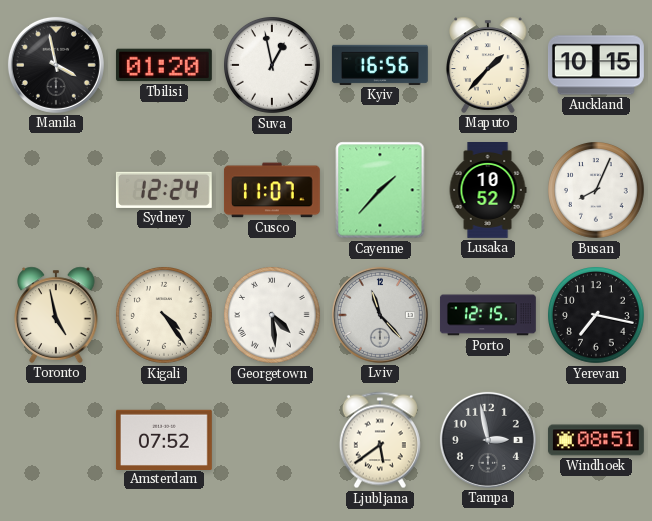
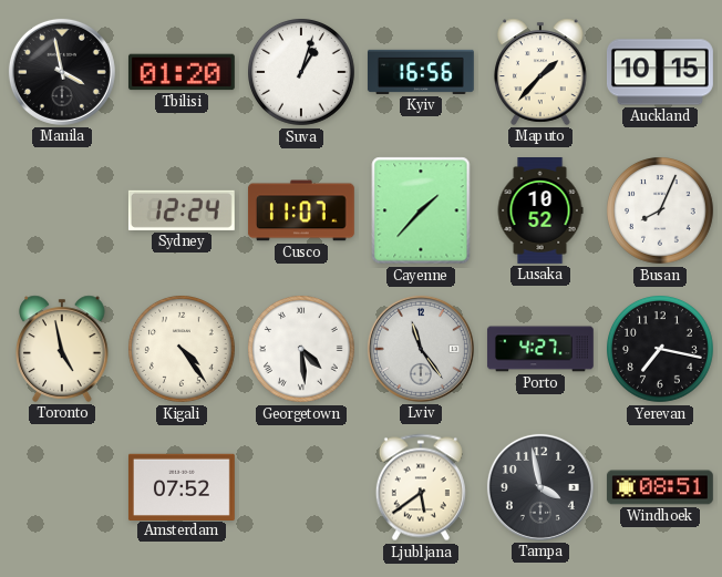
Suva: 12:58 -> 1:03
Lviv: 11:23 -> 11:24
Porto: 12:15 -> 4:27
Tampa: 2:58 -> 3:58
